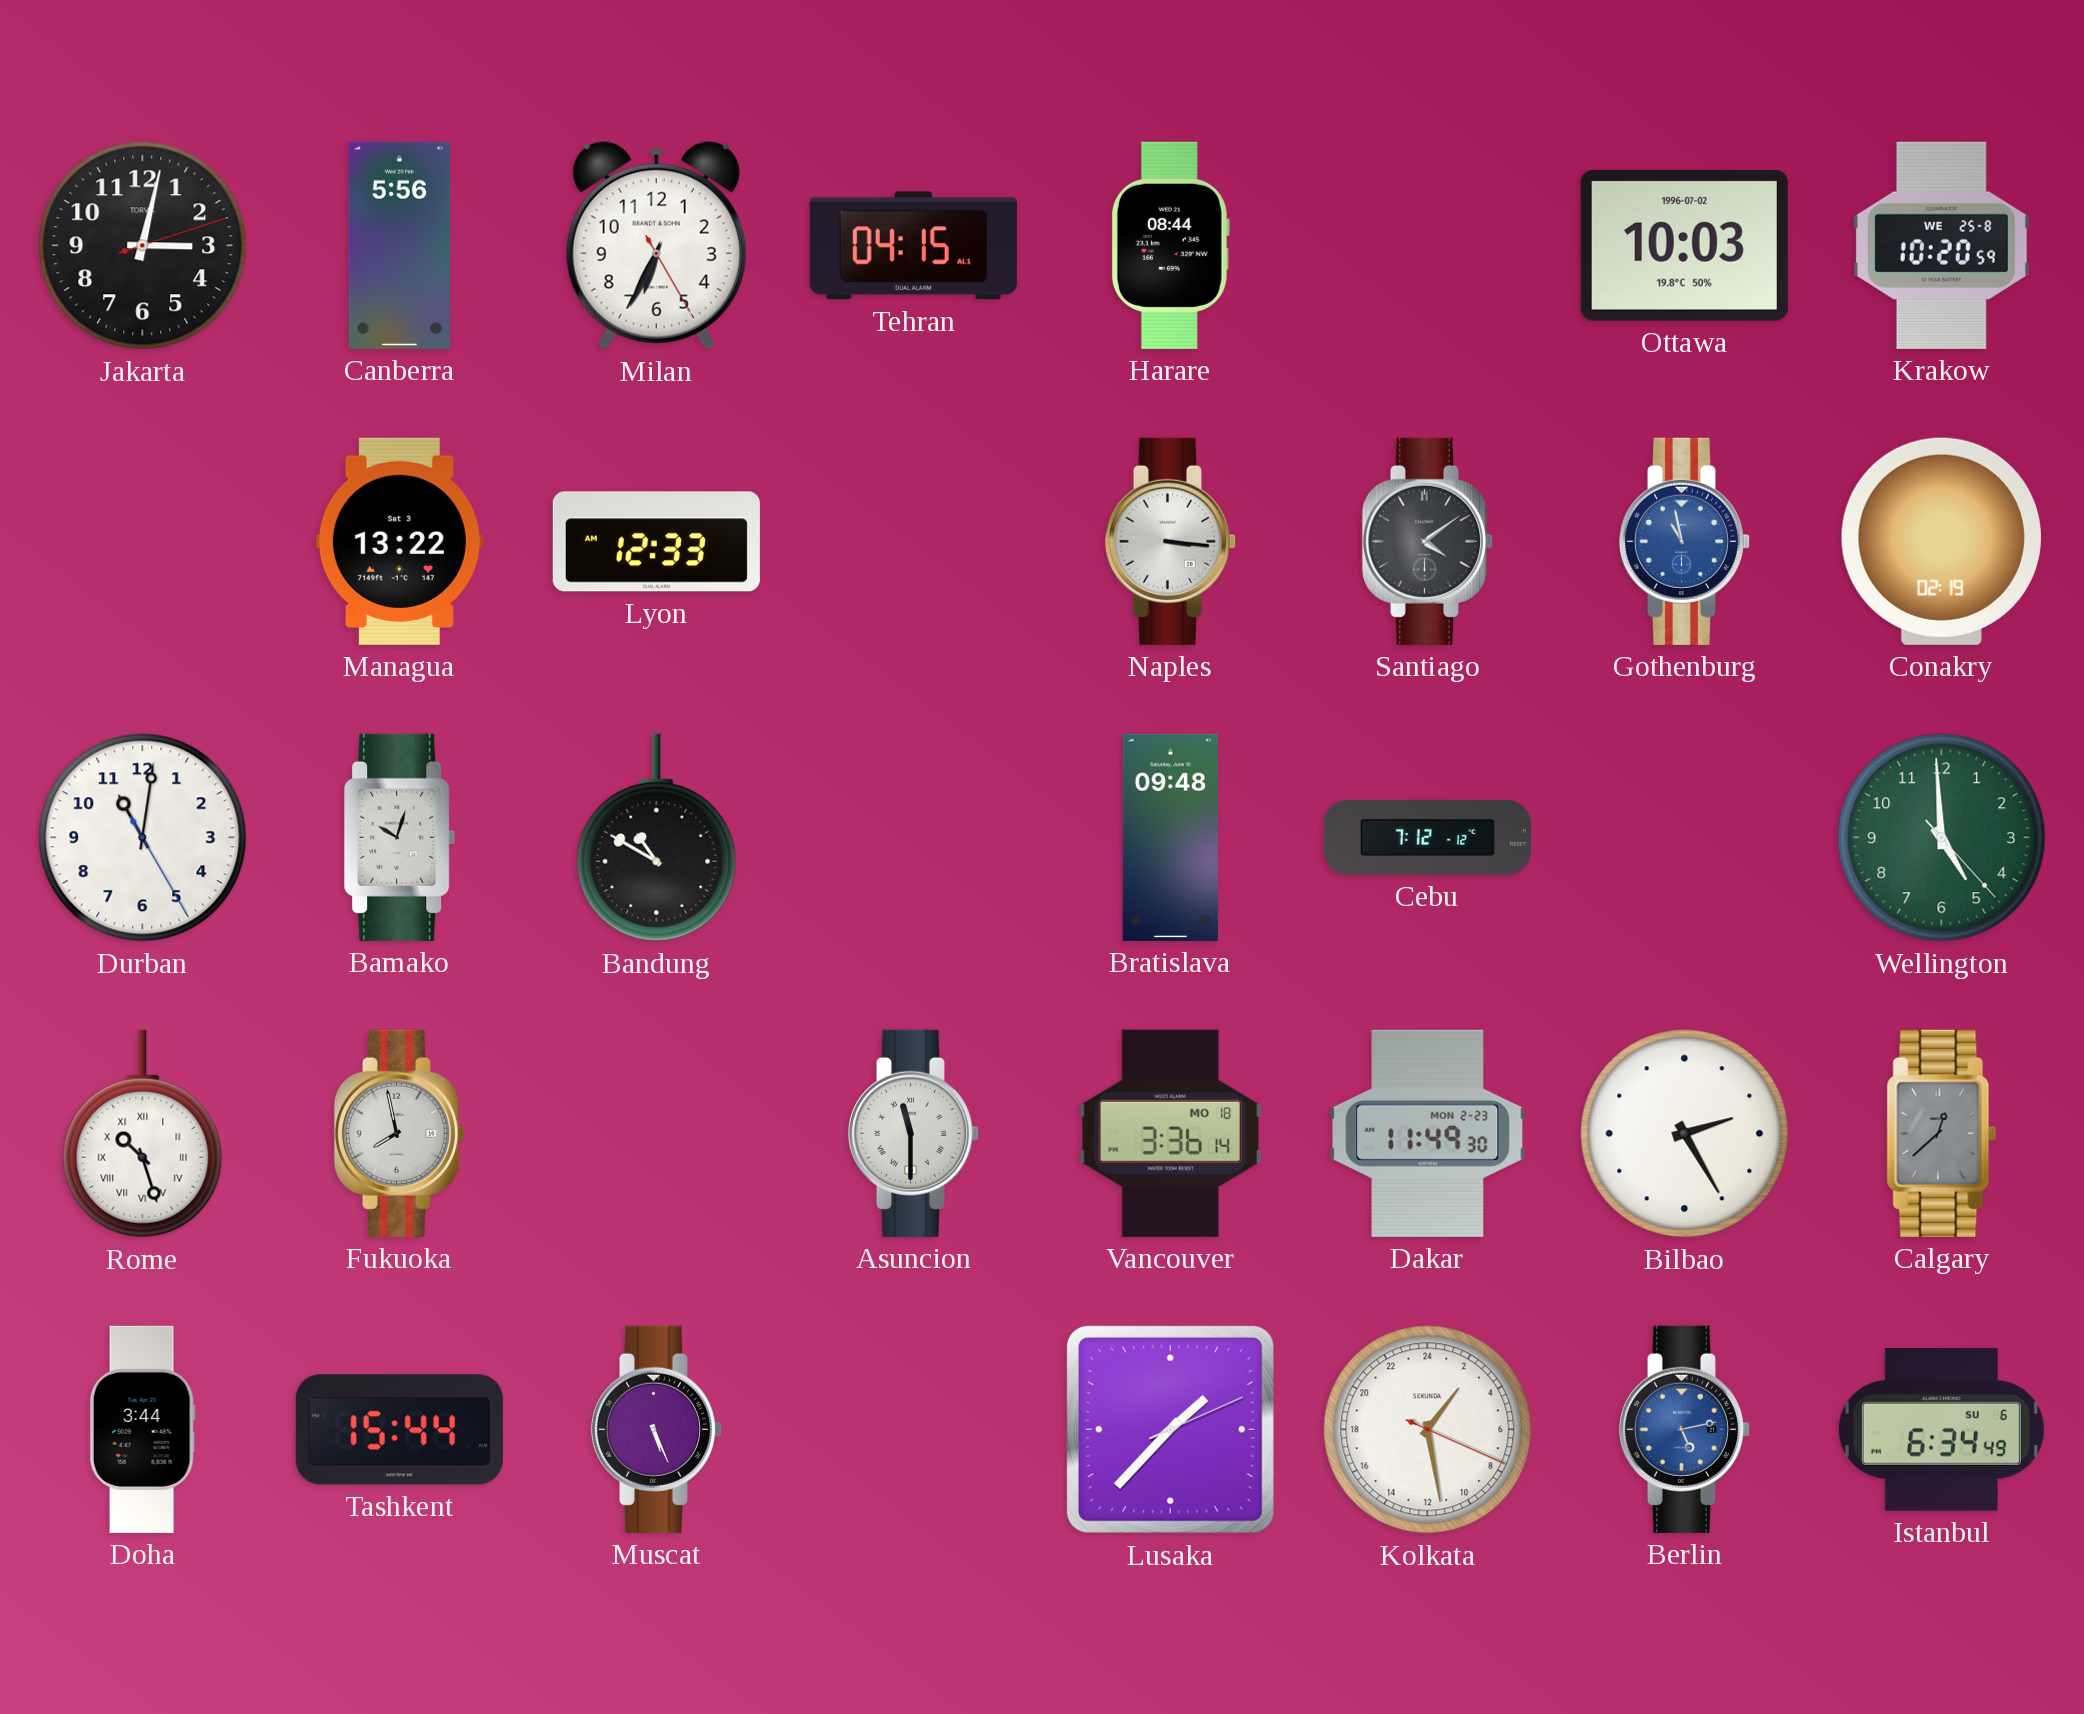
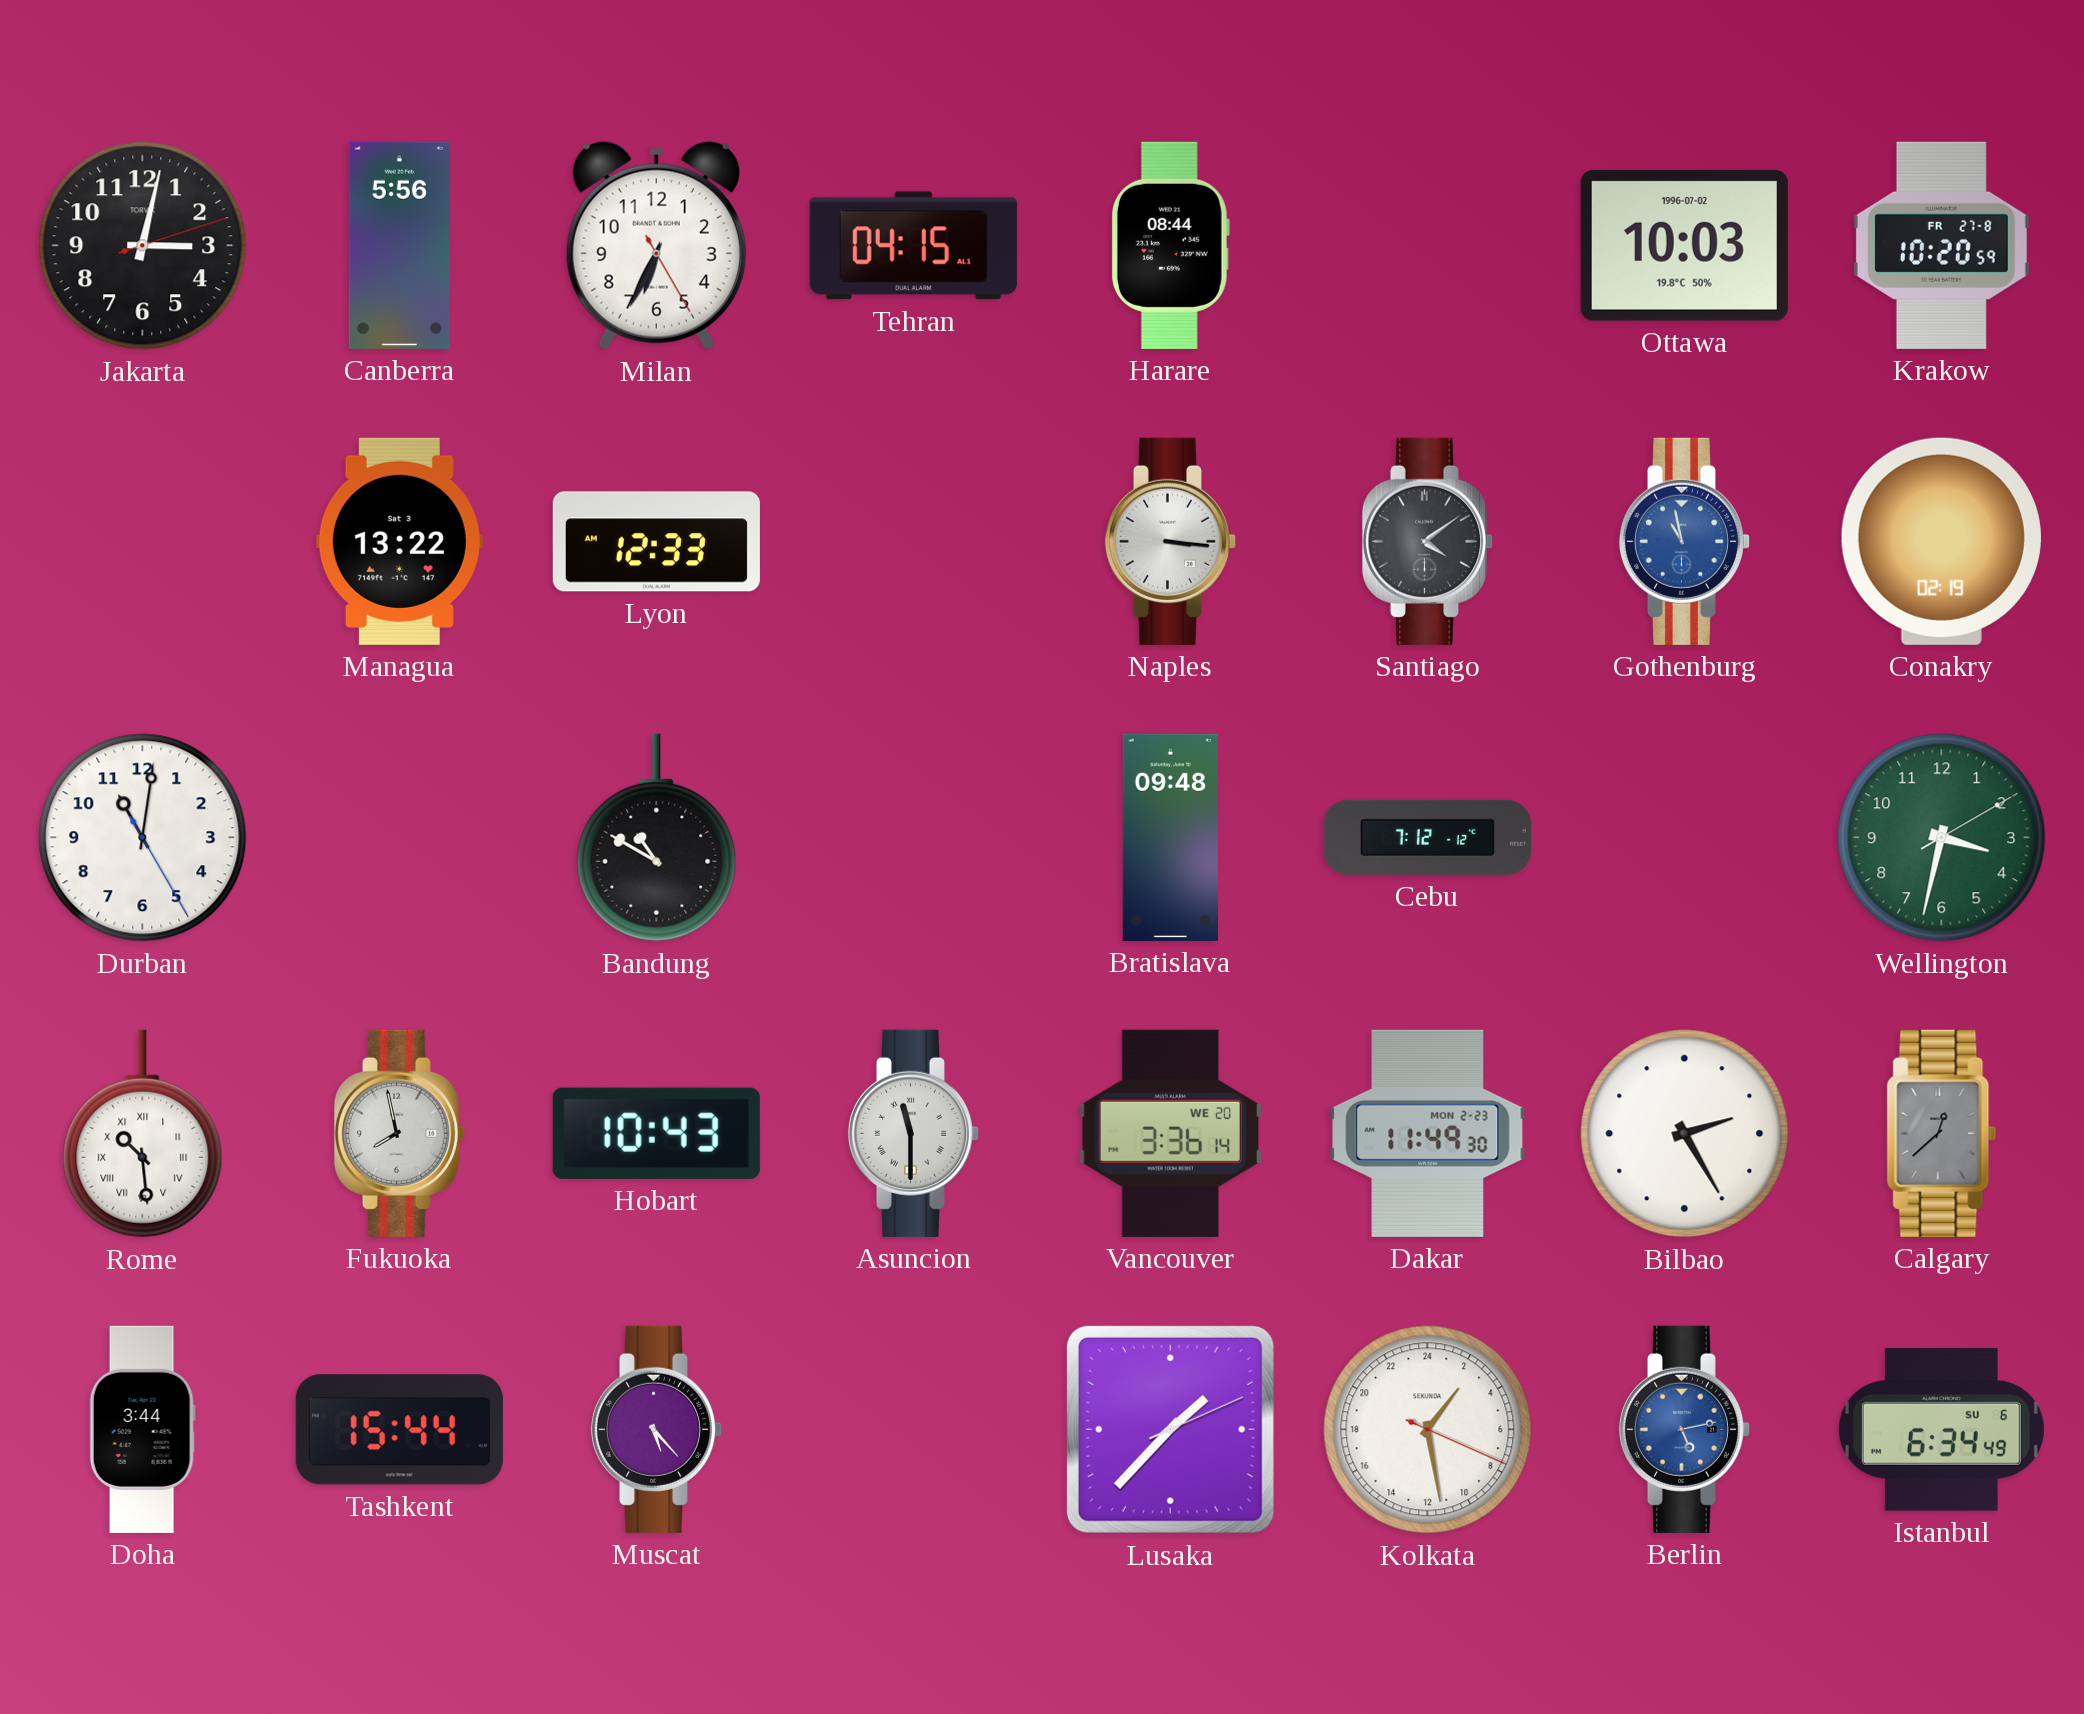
Krakow date: WE 25-8 -> FR 27-8
Bamako: 10:03 -> none
Wellington: 4:59 -> 3:32
Rome: 10:27 -> 10:29
Hobart: none -> 10:43
Vancouver date: MO 18 -> WE 20
Muscat: 5:26 -> 5:23
